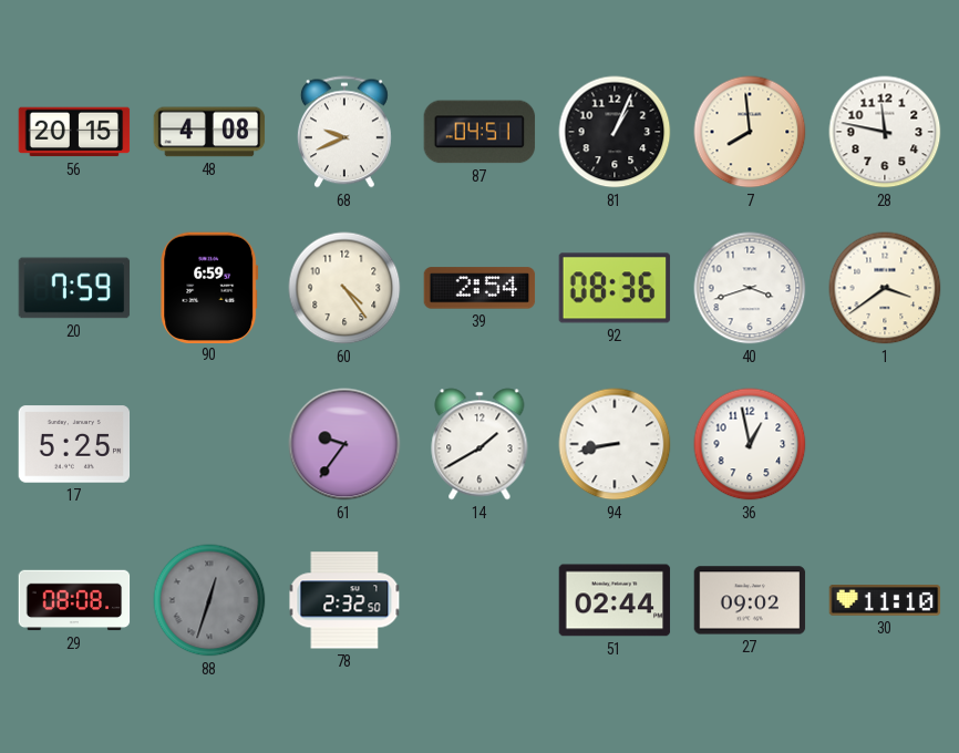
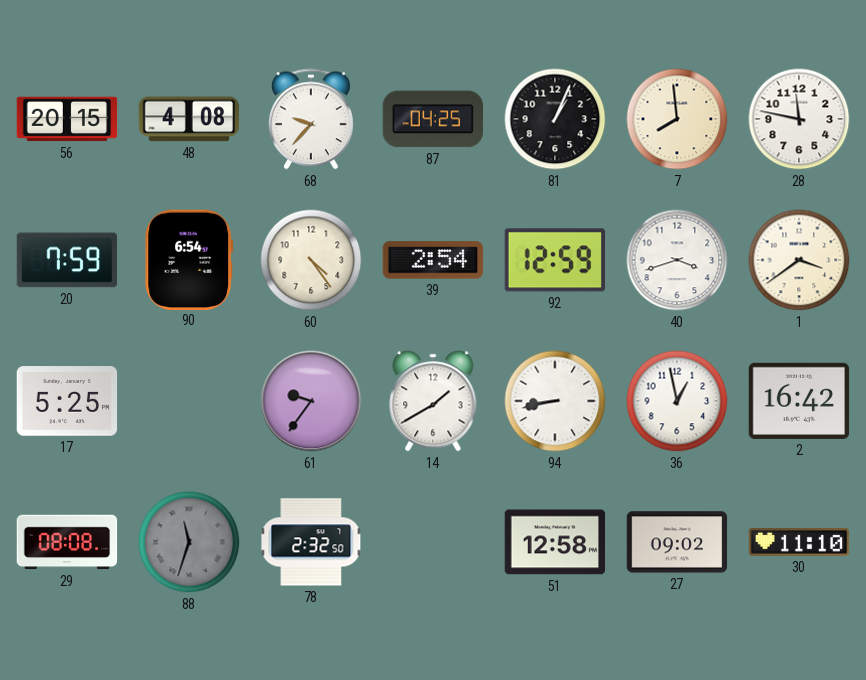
68: 9:41 -> 9:37
87: 04:51 -> 04:25
90: 6:59 -> 6:54
92: 08:36 -> 12:59
2: none -> 16:42
88: 12:33 -> 11:33
51: 02:44 -> 12:58
